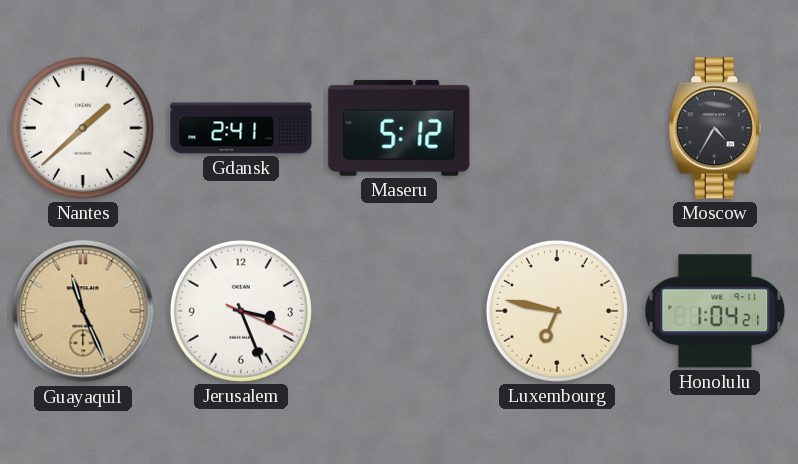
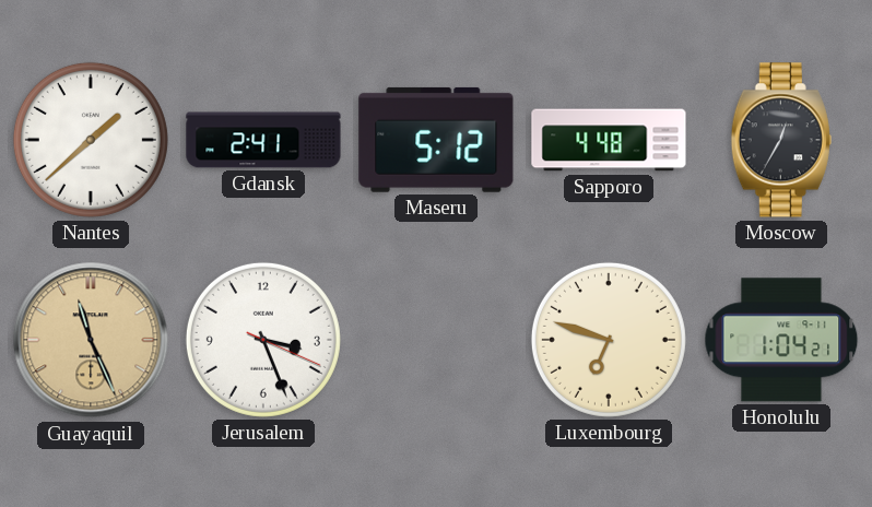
Sapporo: none -> 4:48
Moscow: 4:35 -> 12:35
Luxembourg: 6:47 -> 6:48
